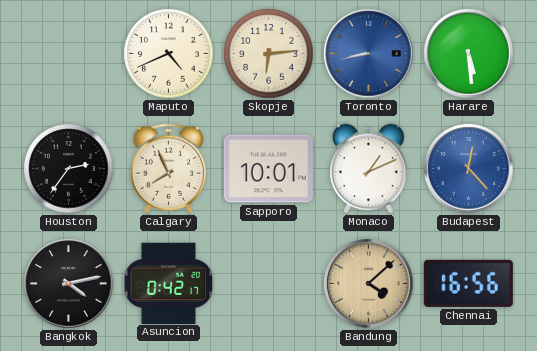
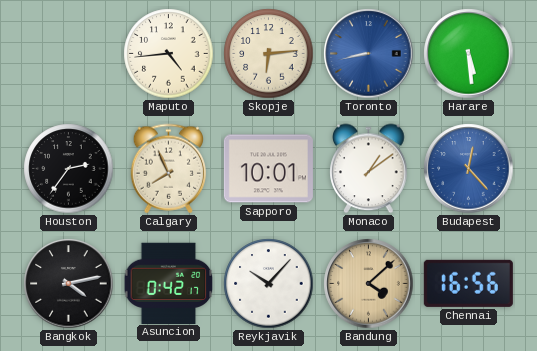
Maputo: 4:41 -> 4:44
Monaco: 1:11 -> 1:09
Reykjavik: none -> 10:07
